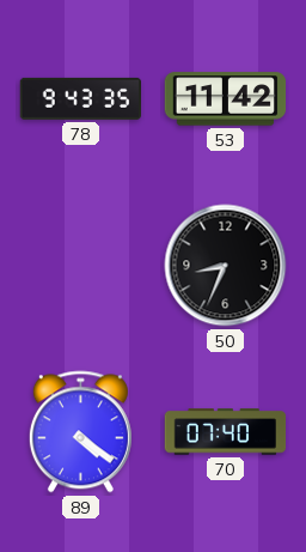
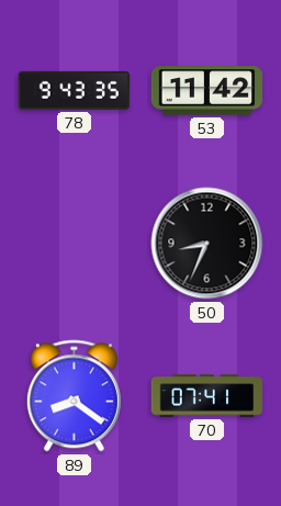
89: 4:21 -> 8:21
70: 07:40 -> 07:41
